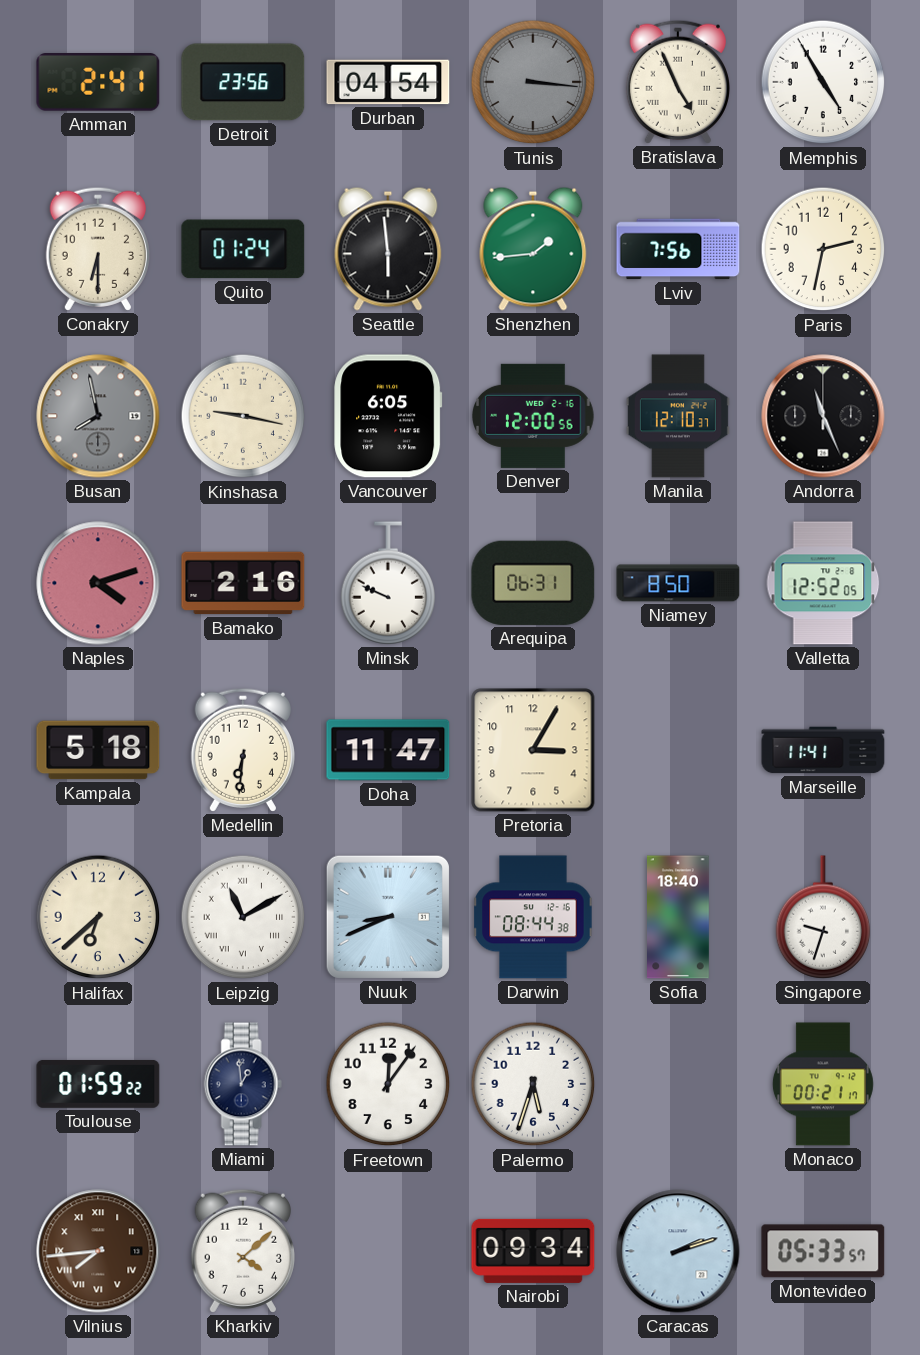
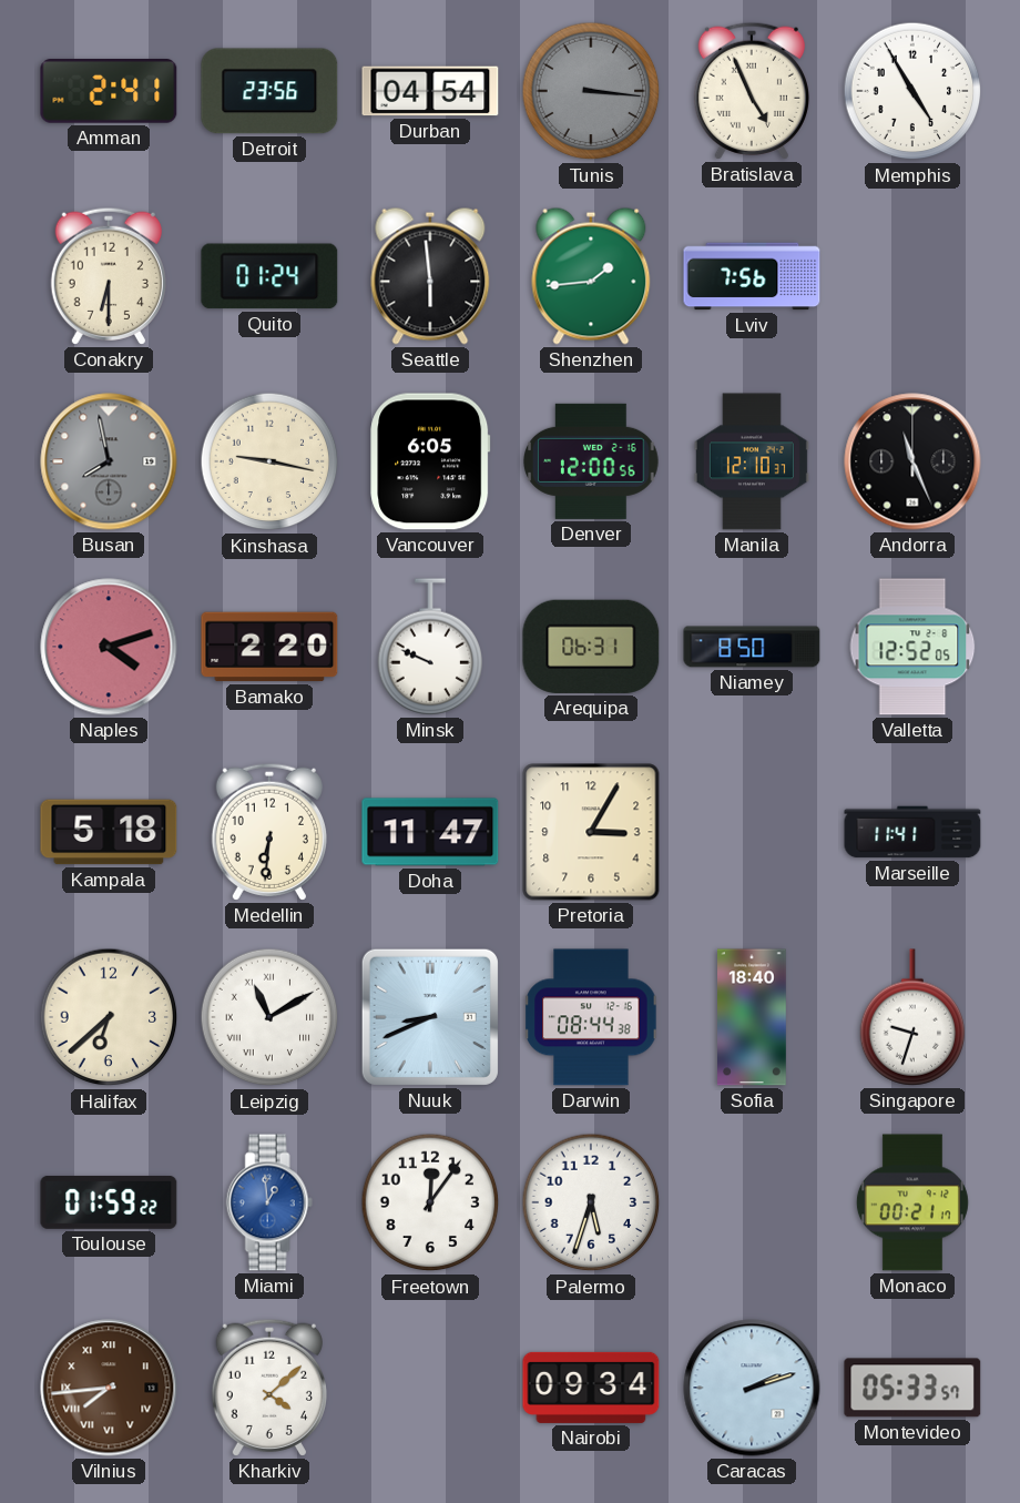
Paris: 2:32 -> none
Bamako: 2:16 -> 2:20
Miami dial: navy -> blue
